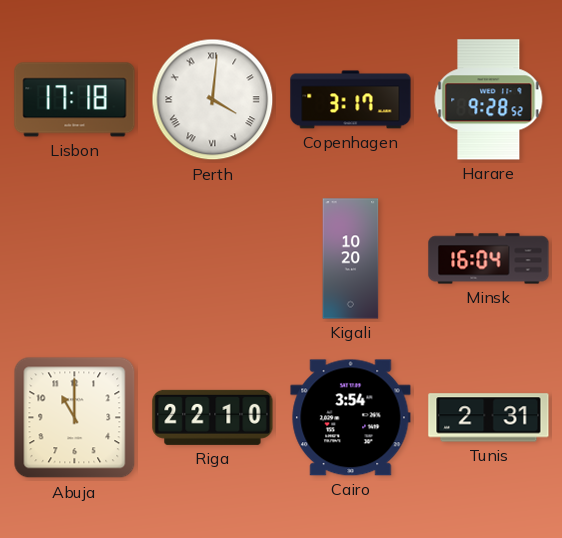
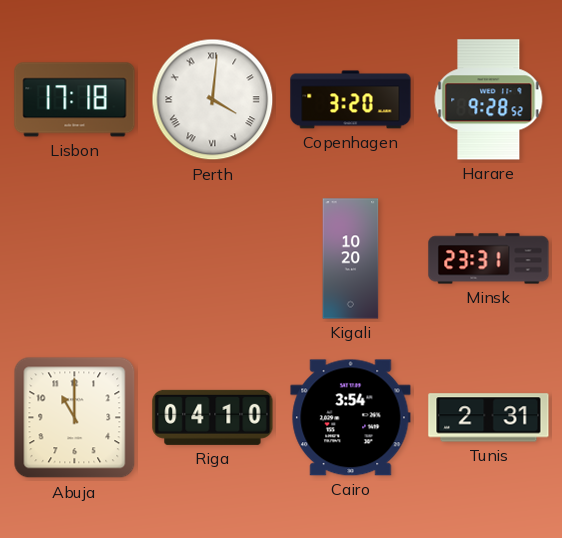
Copenhagen: 3:17 -> 3:20
Minsk: 16:04 -> 23:31
Riga: 22:10 -> 04:10
